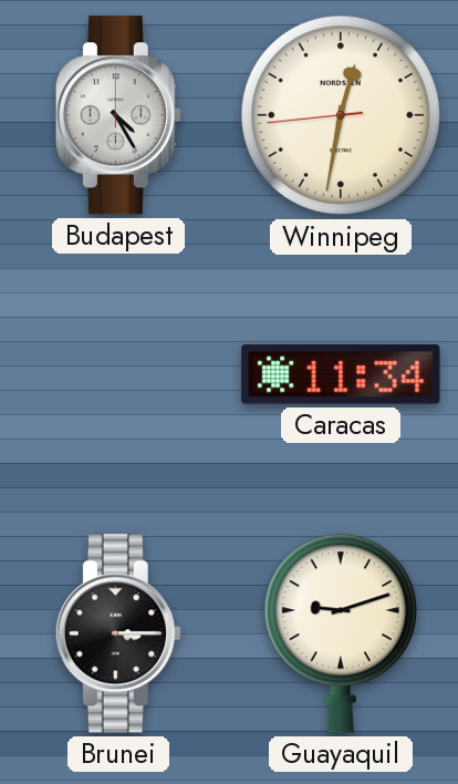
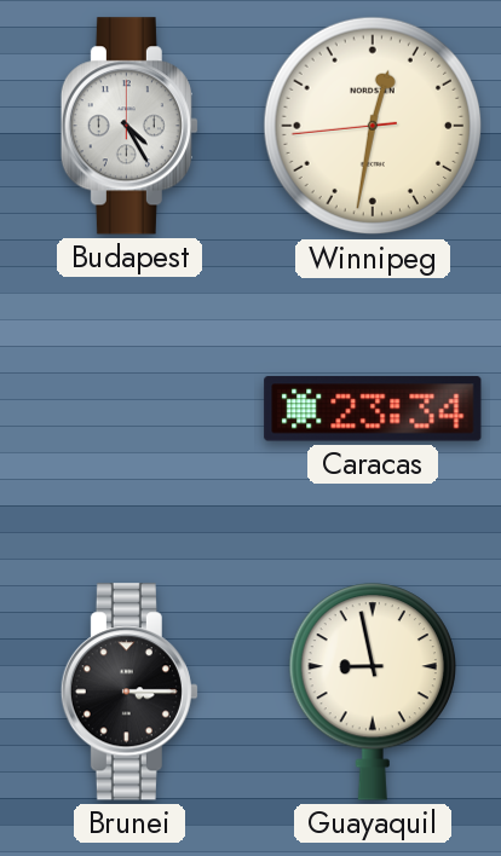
Caracas: 11:34 -> 23:34
Guayaquil: 9:12 -> 8:58
